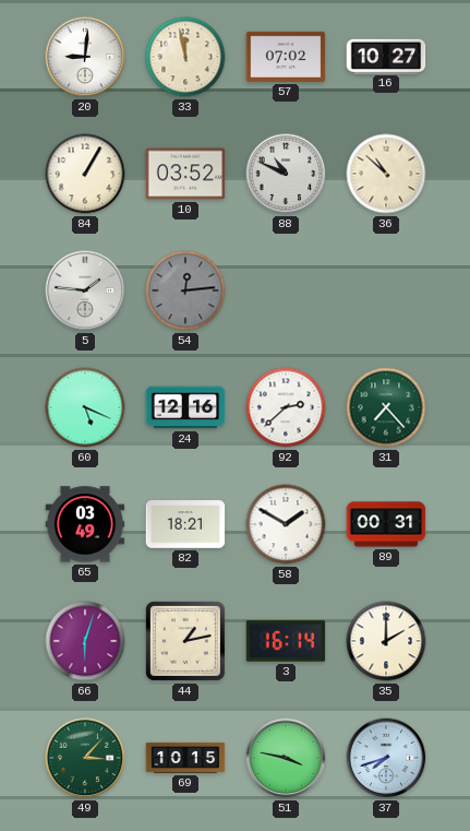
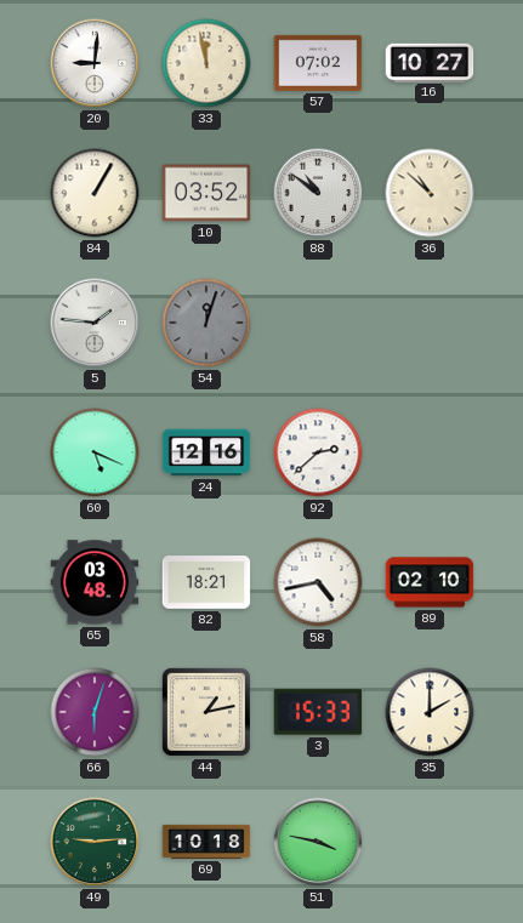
88: 10:49 -> 10:51
54: 12:14 -> 12:03
31: 7:23 -> none
65: 03:49 -> 03:48
58: 1:50 -> 4:43
89: 00:31 -> 02:10
3: 16:14 -> 15:33
49: 3:07 -> 9:14
69: 10:15 -> 10:18
37: 7:42 -> none
